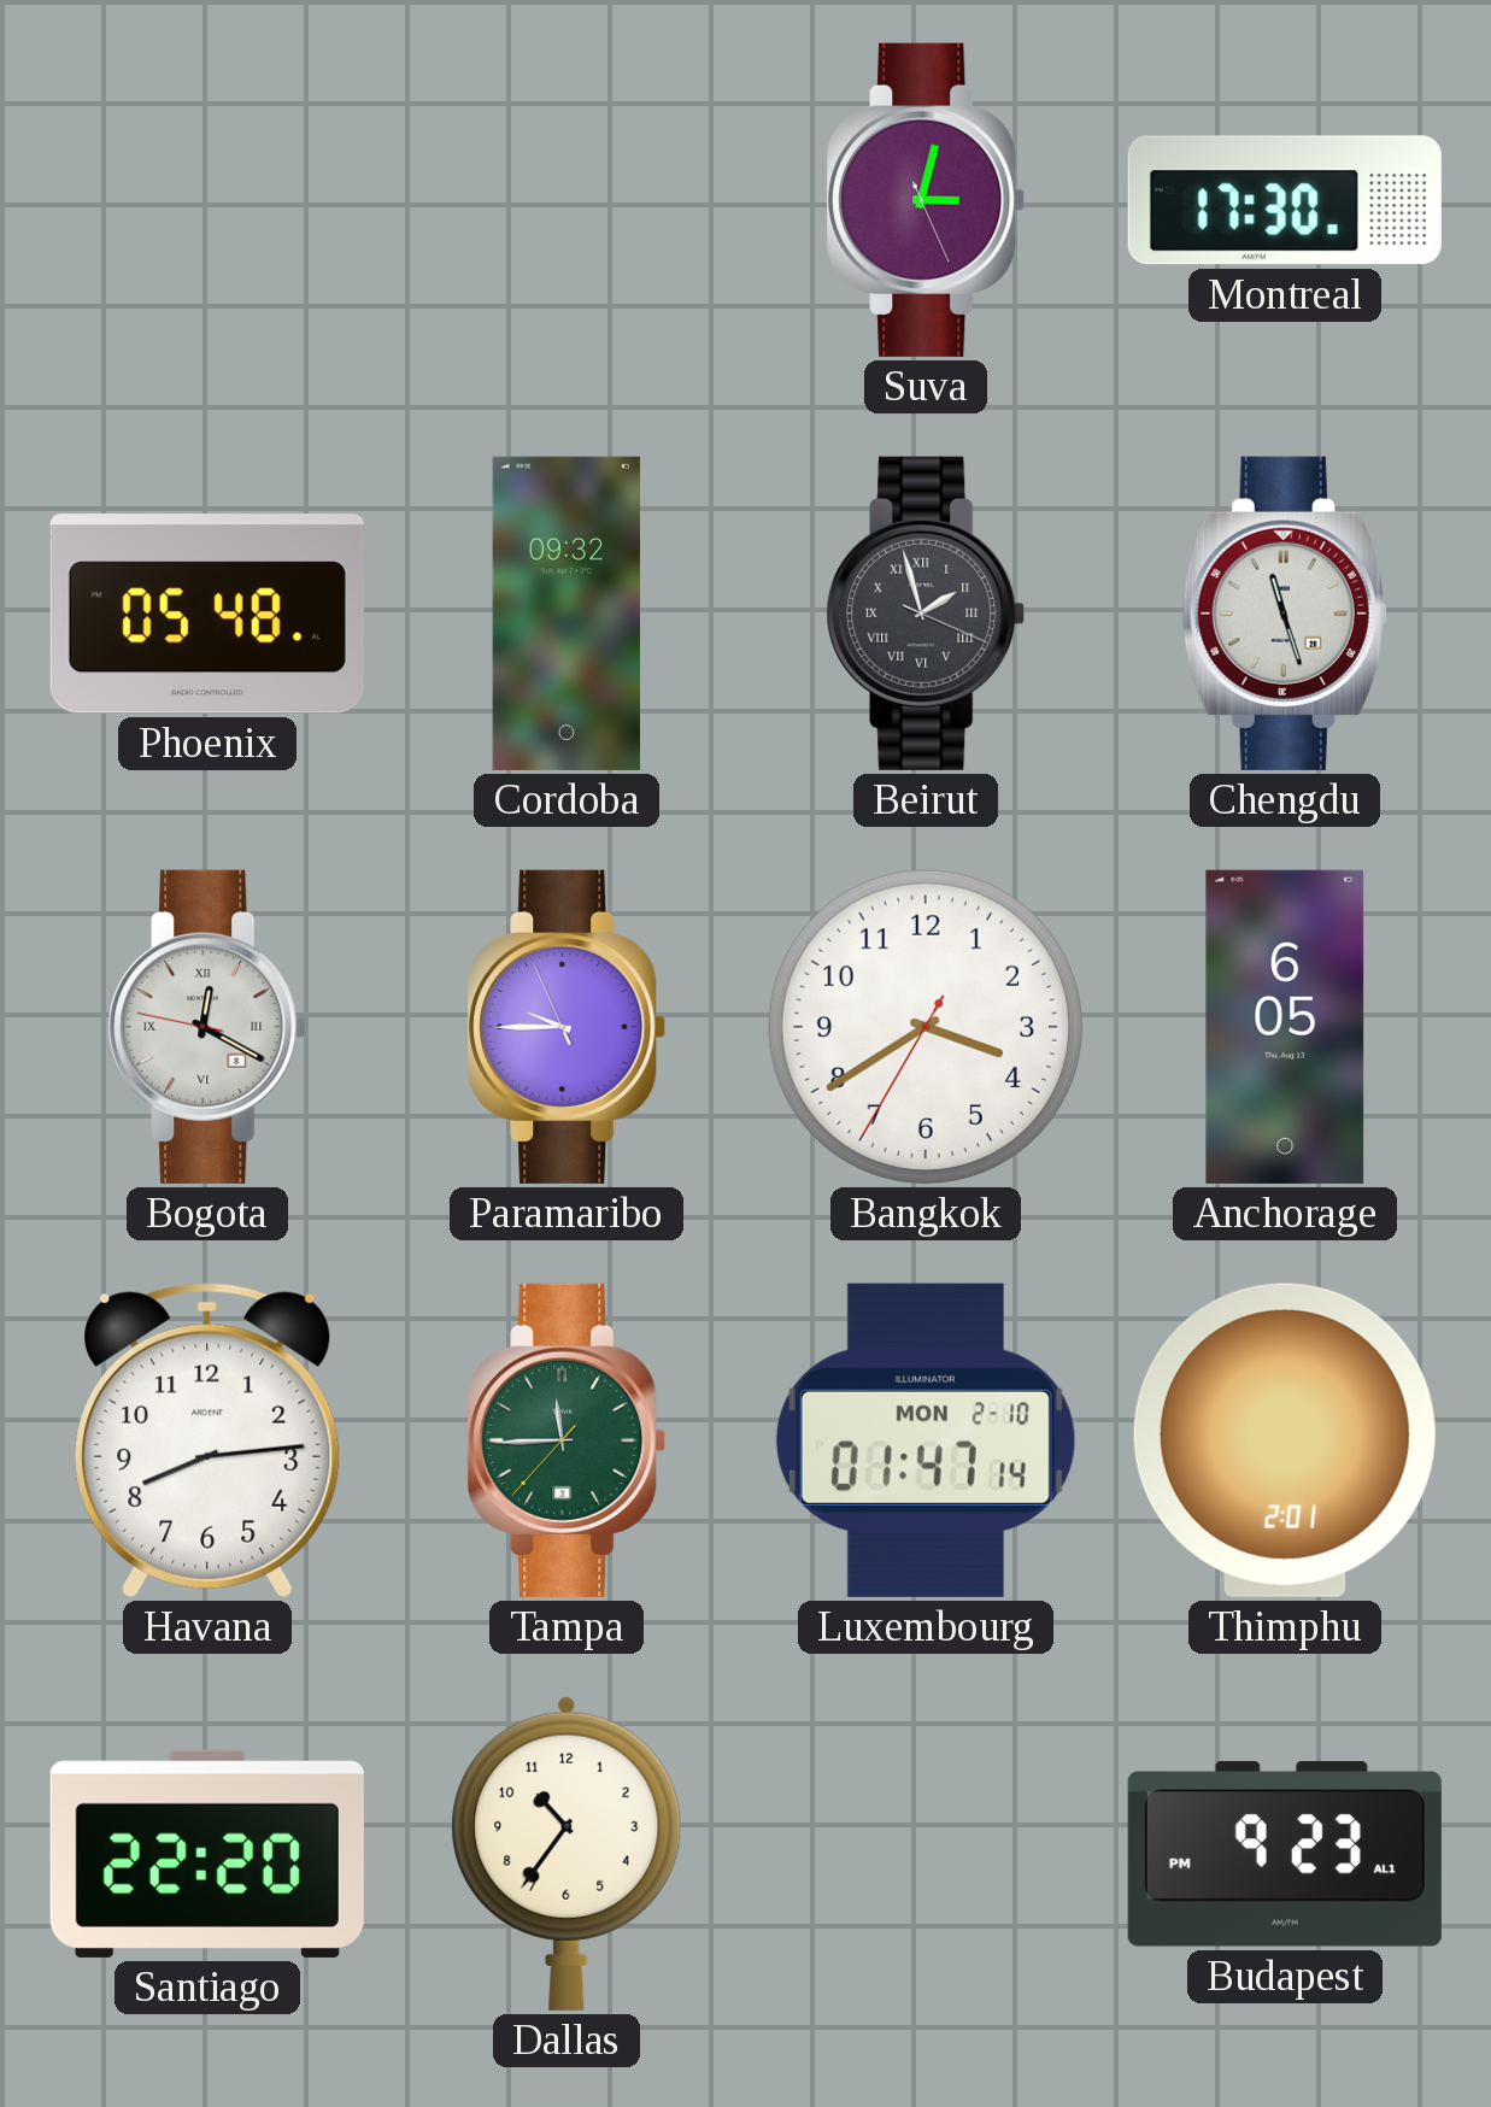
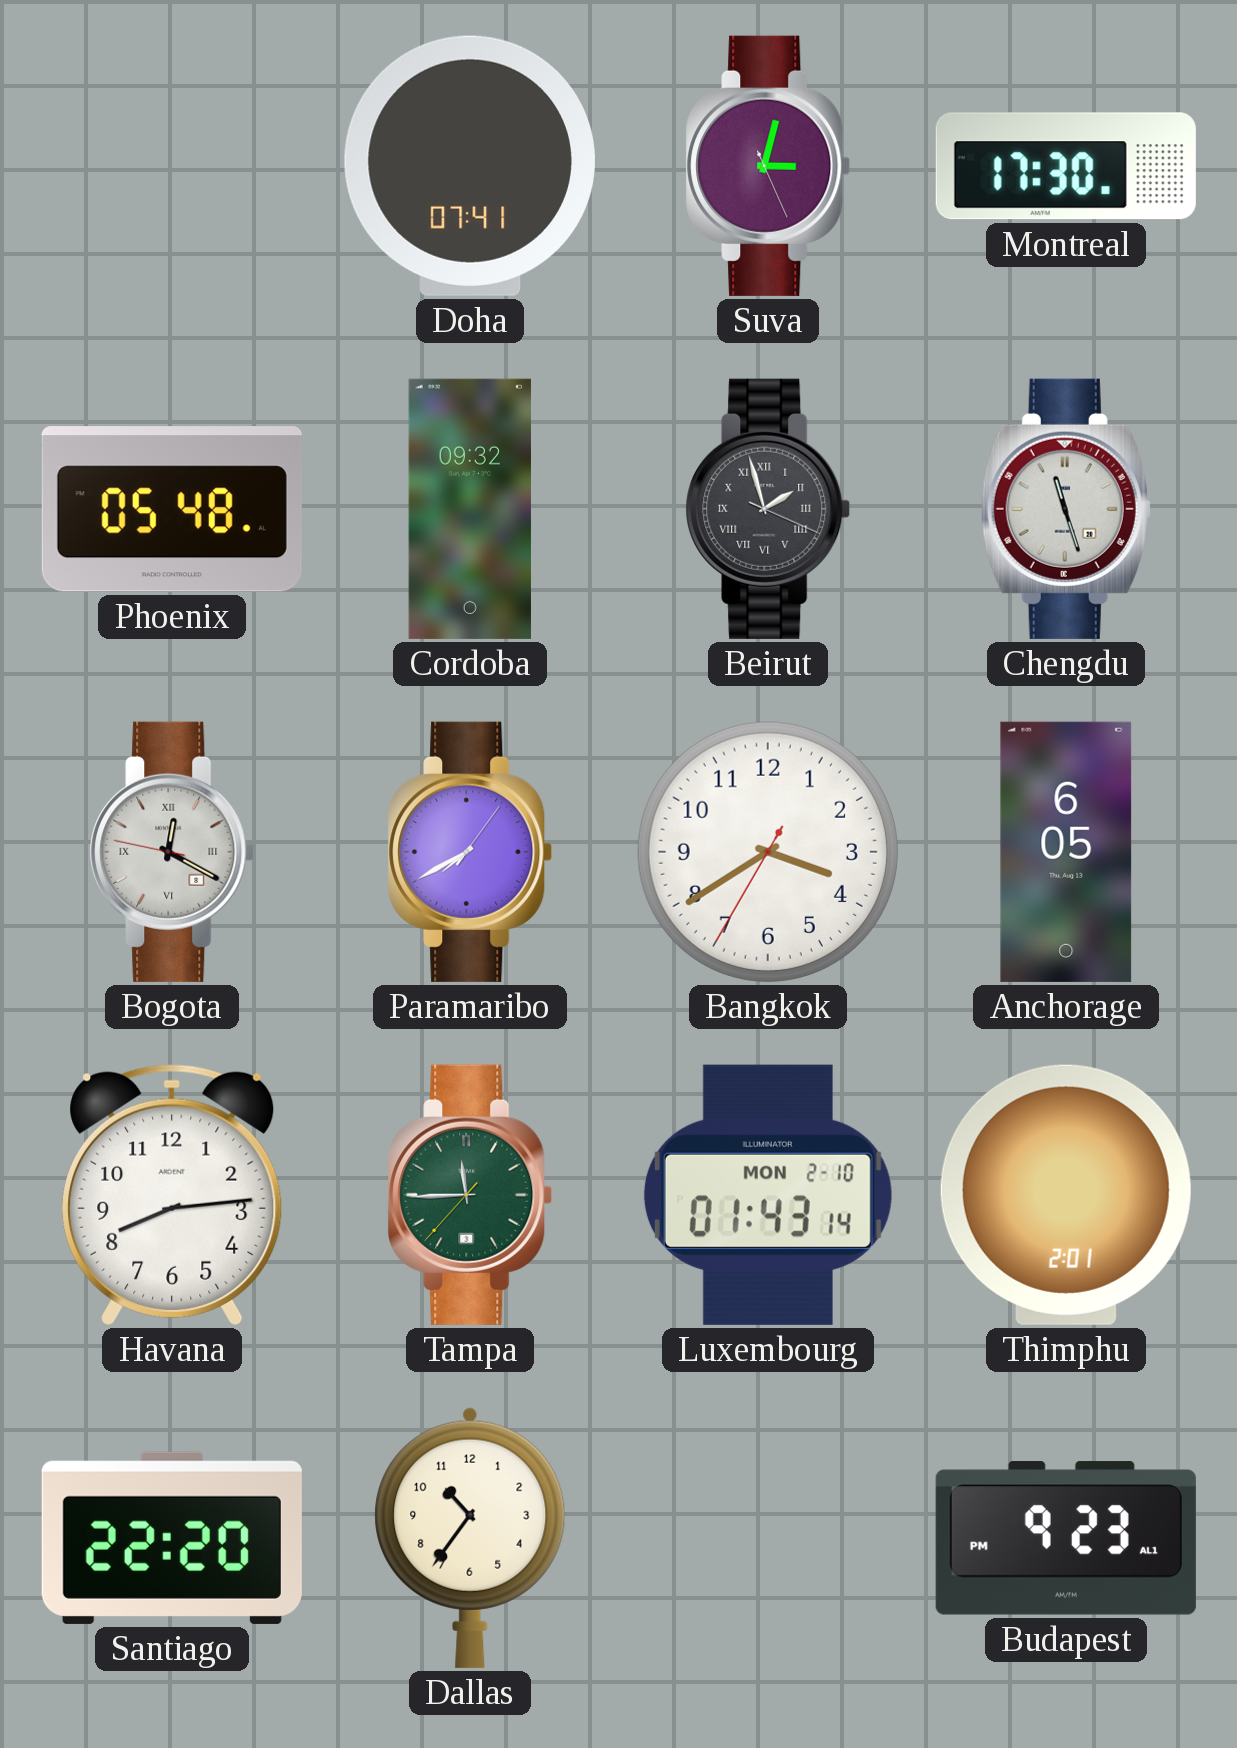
Doha: none -> 07:41
Paramaribo: 9:44 -> 7:40
Luxembourg: 01:47 -> 01:43
